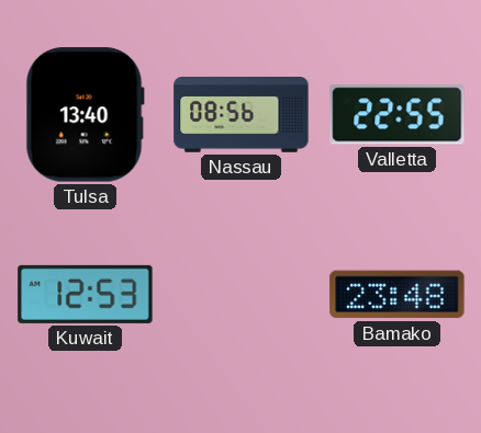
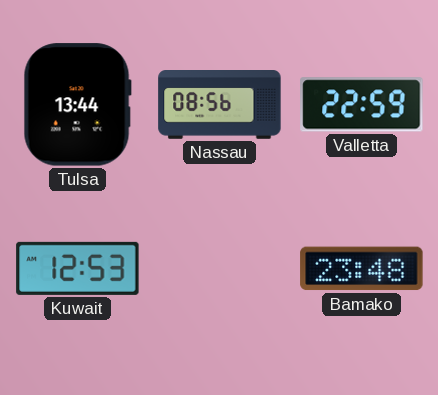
Tulsa: 13:40 -> 13:44
Valletta: 22:55 -> 22:59
